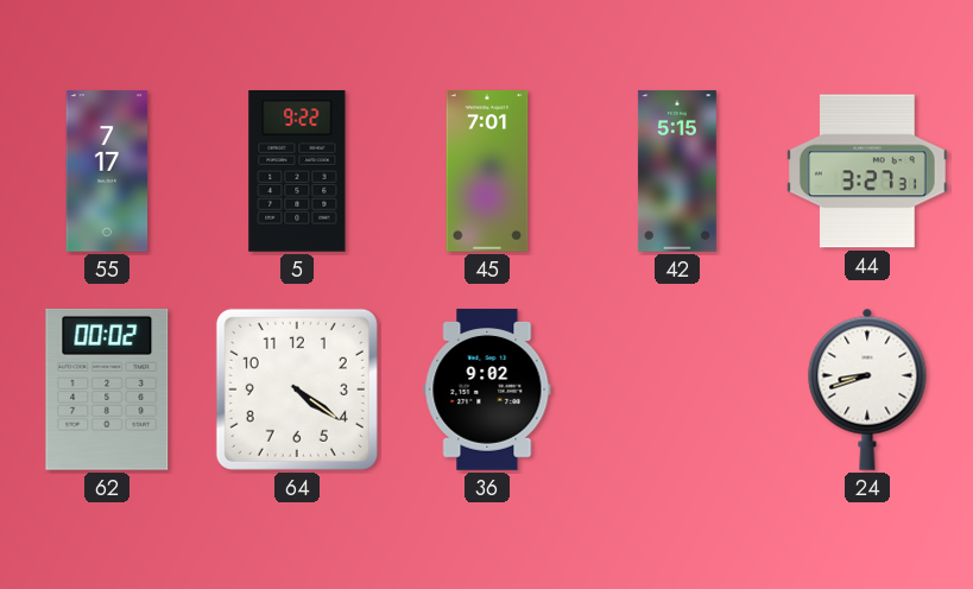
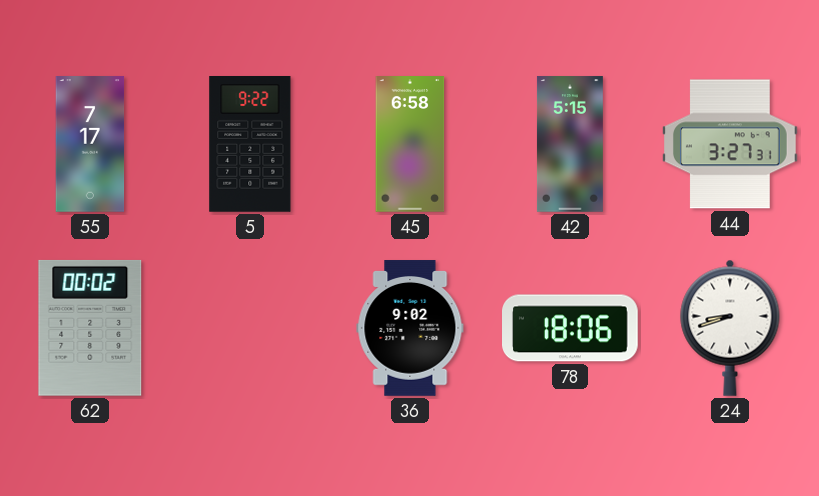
45: 7:01 -> 6:58
64: 4:21 -> none
78: none -> 18:06
